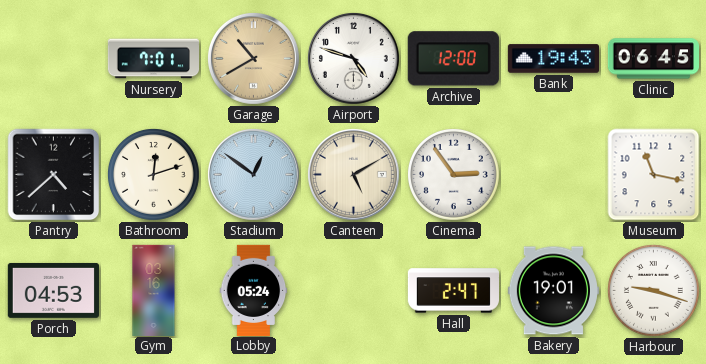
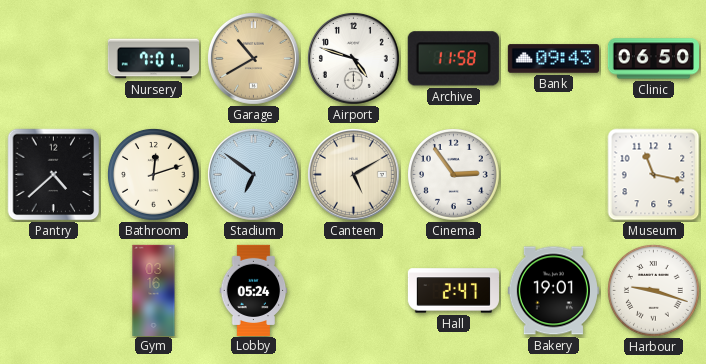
Archive: 12:00 -> 11:58
Bank: 19:43 -> 09:43
Clinic: 06:45 -> 06:50
Stadium: 12:51 -> 6:51
Porch: 04:53 -> none
